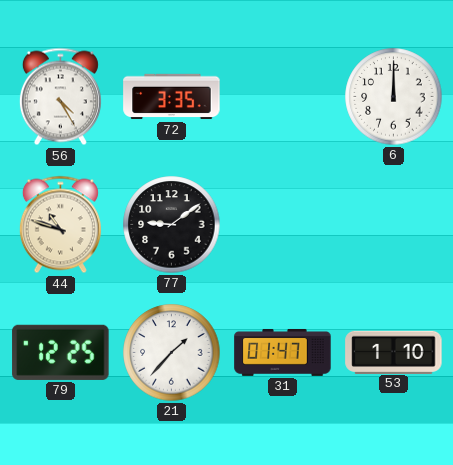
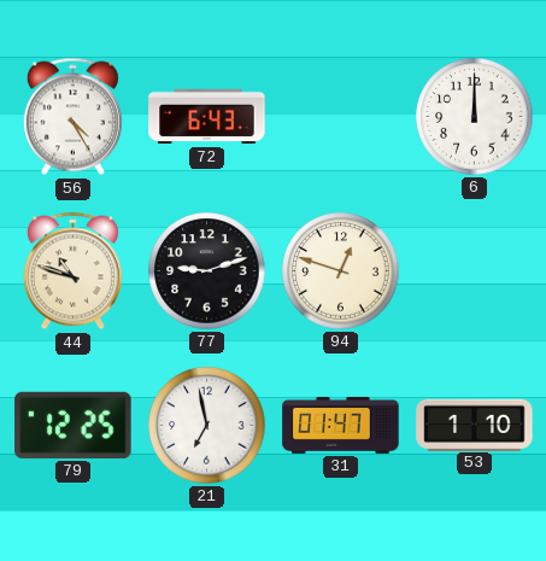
72: 3:35 -> 6:43
77: 9:09 -> 9:12
94: none -> 12:48
21: 1:37 -> 6:58
